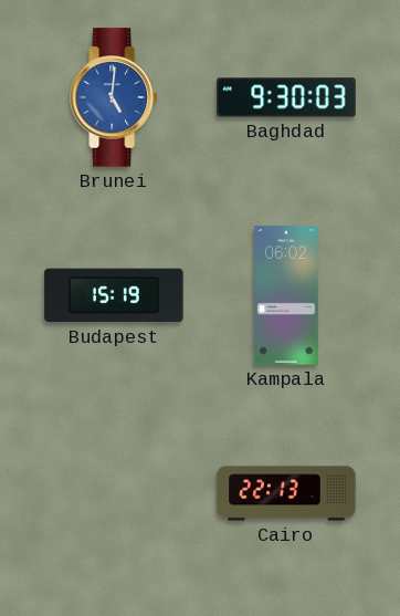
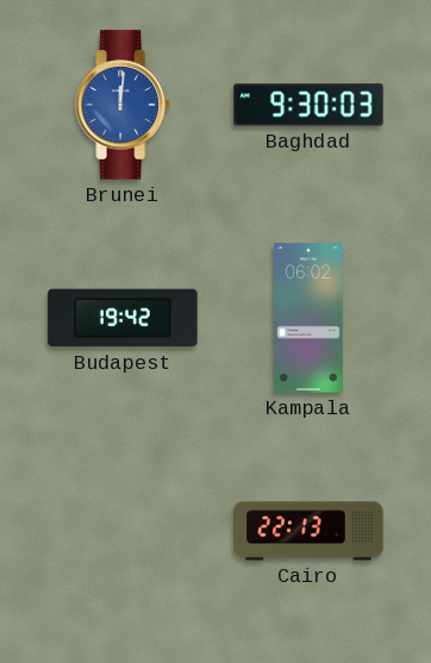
Brunei: 5:01 -> 12:01
Budapest: 15:19 -> 19:42
